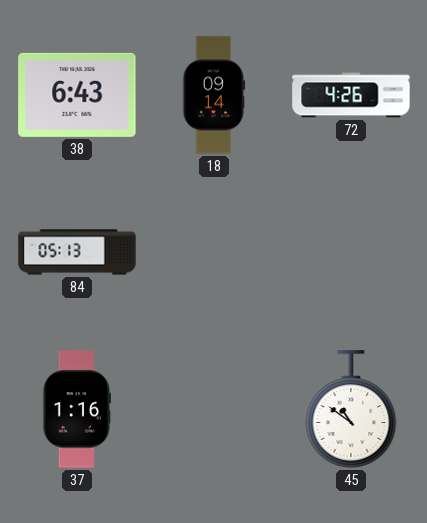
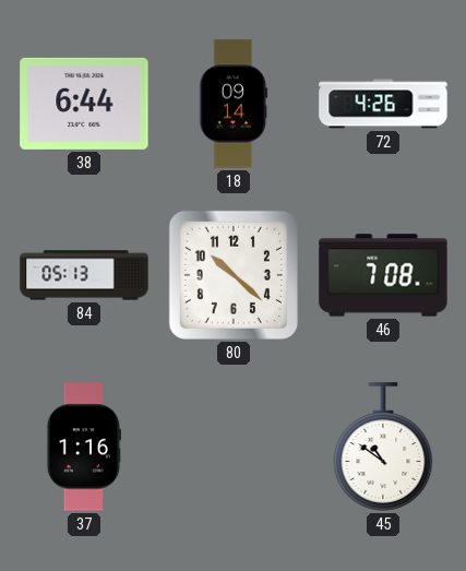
38: 6:43 -> 6:44
80: none -> 10:22
46: none -> 7:08
